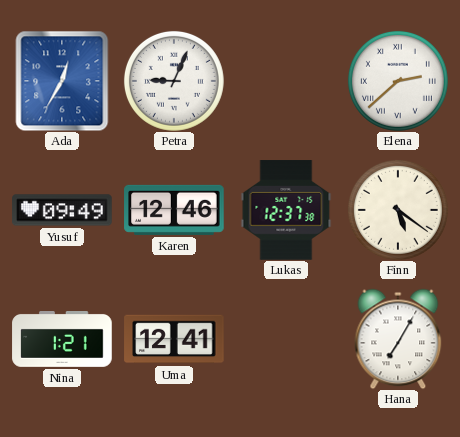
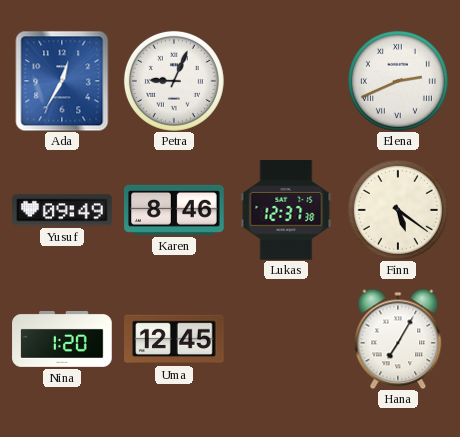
Elena: 2:38 -> 2:41
Karen: 12:46 -> 8:46
Nina: 1:21 -> 1:20
Uma: 12:41 -> 12:45
